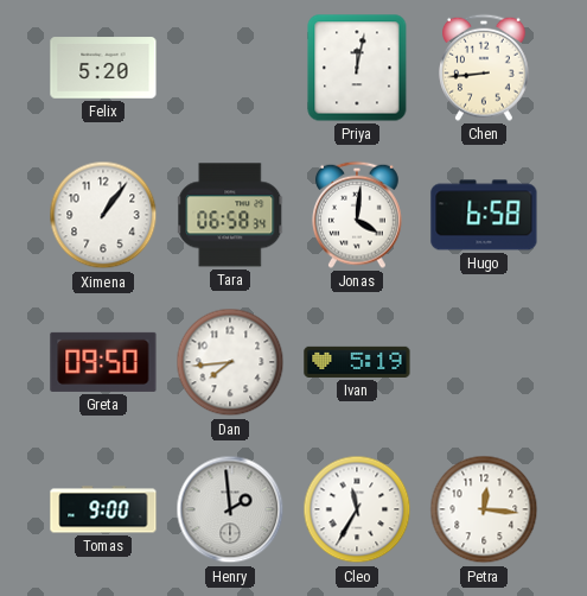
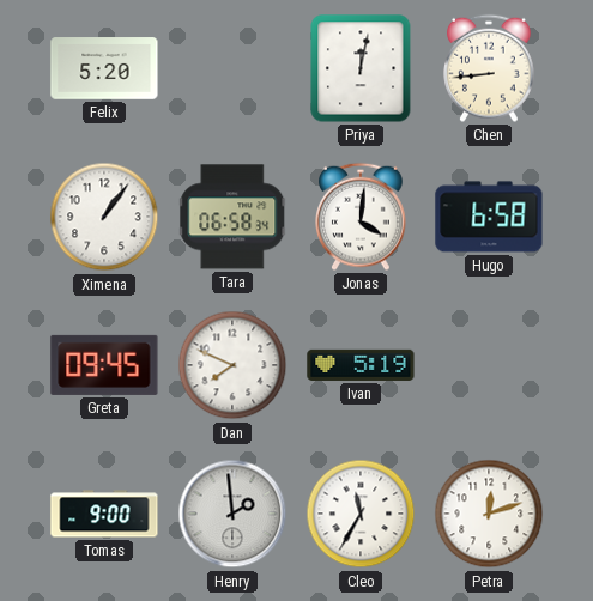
Greta: 09:50 -> 09:45
Dan: 7:44 -> 7:49
Petra: 12:16 -> 12:12
